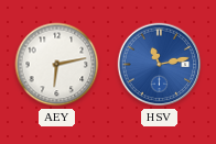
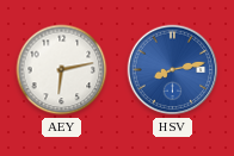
HSV: 11:13 -> 8:13
